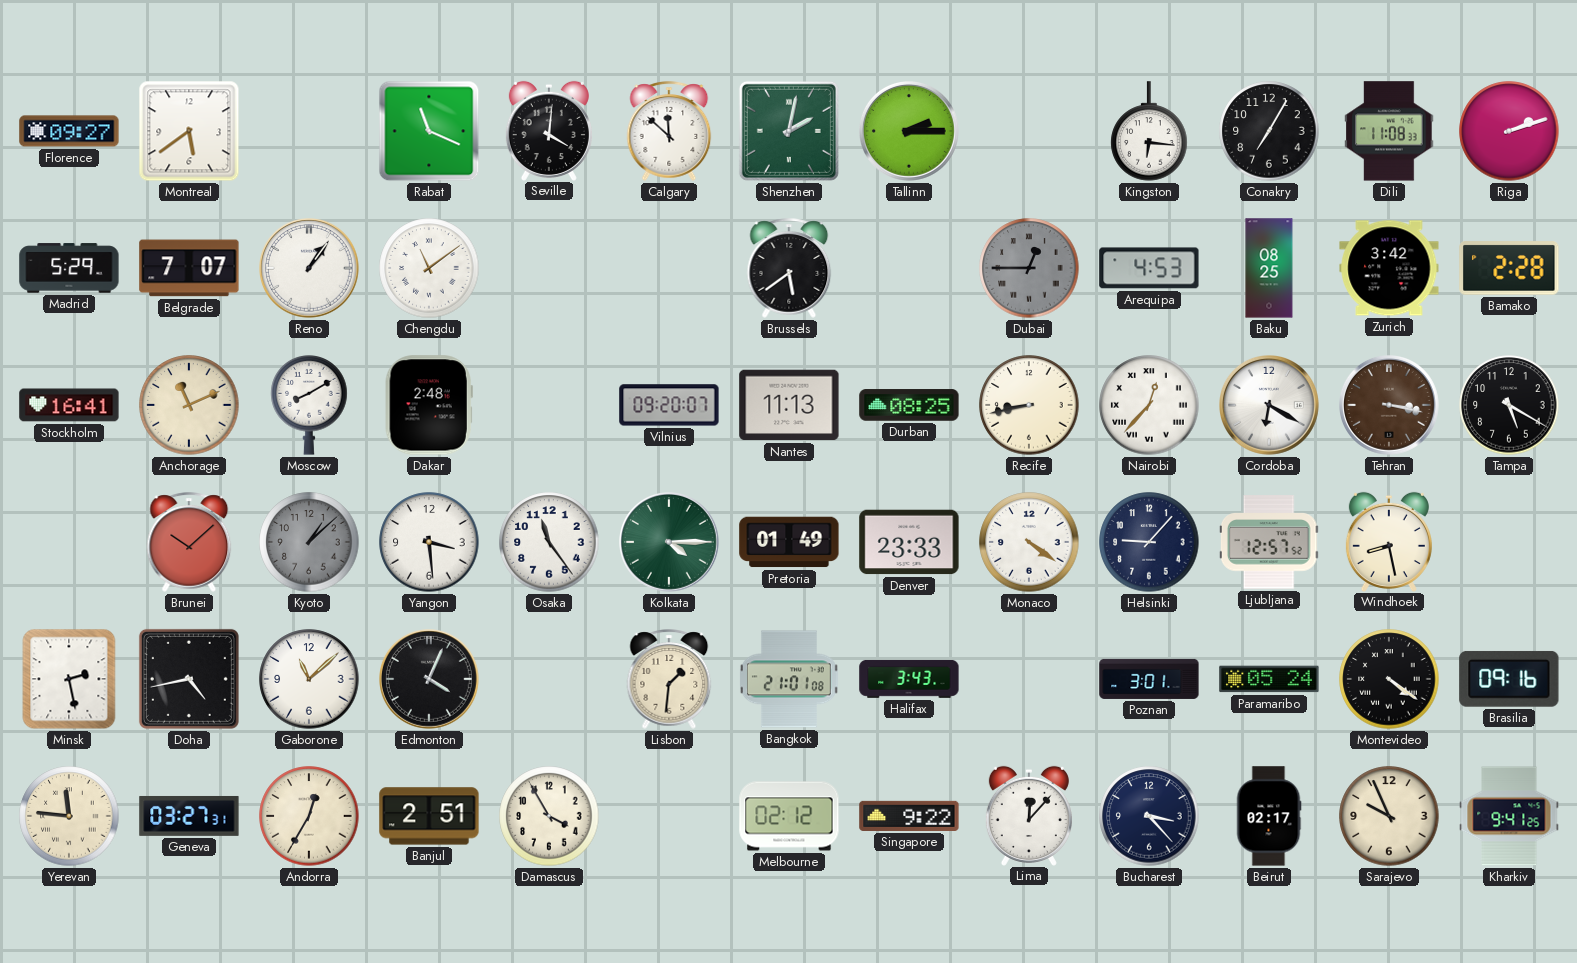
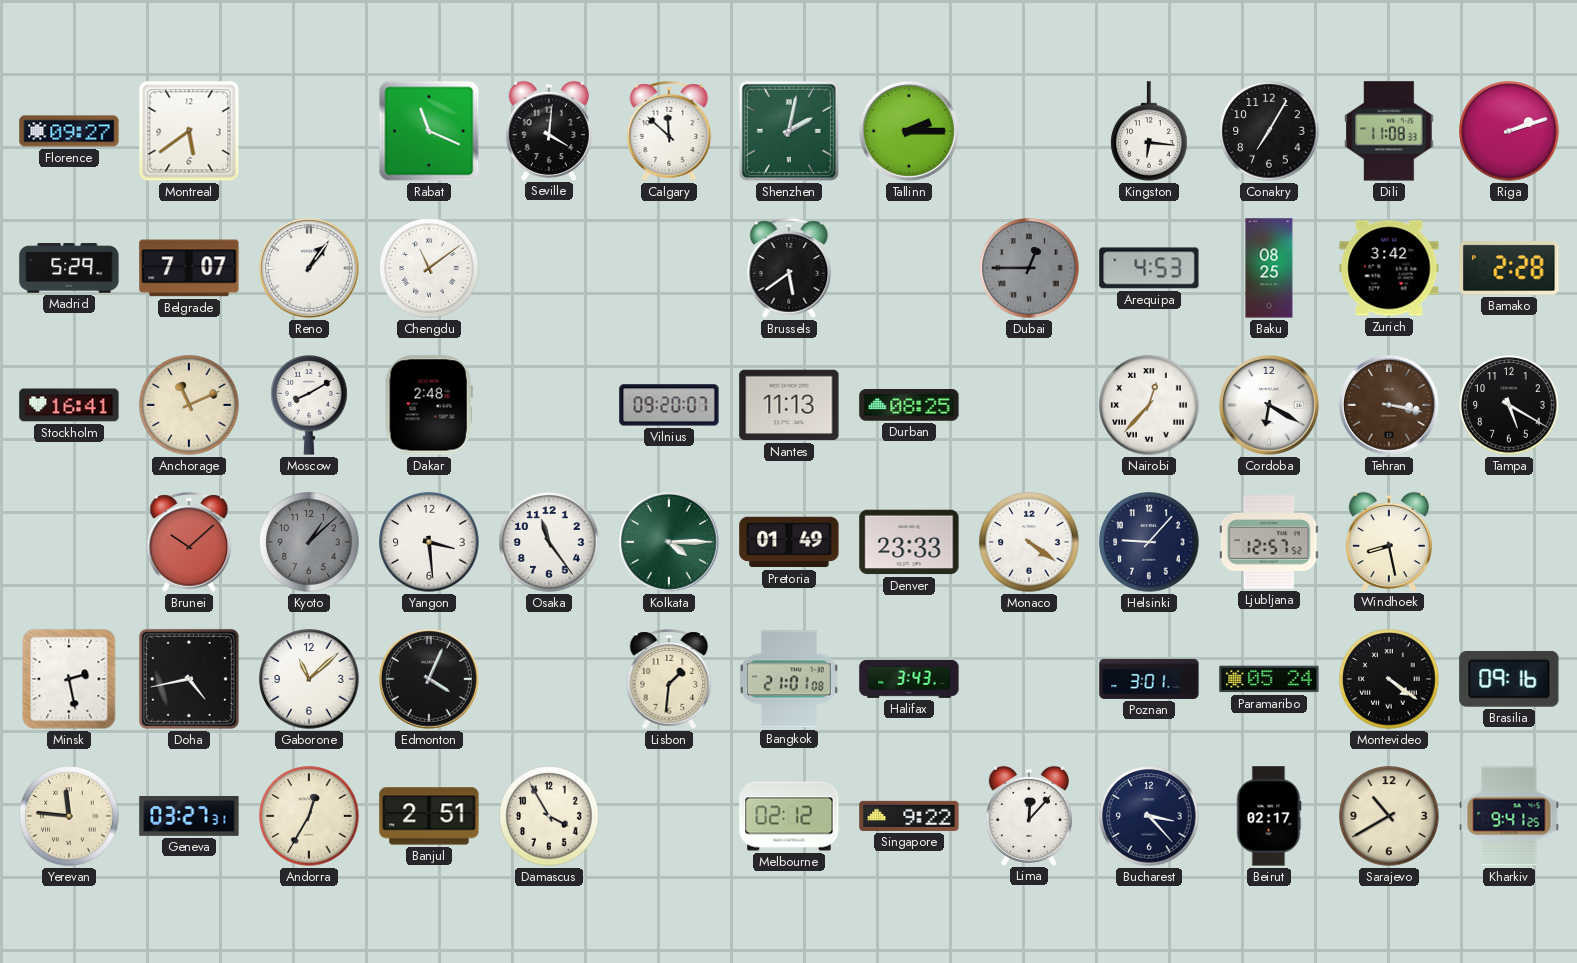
Recife: 8:43 -> none
Sarajevo: 9:56 -> 10:40
